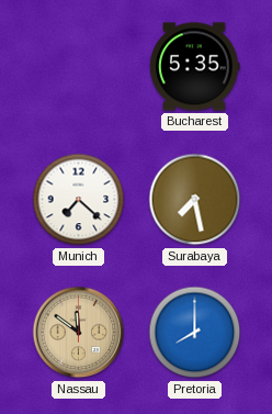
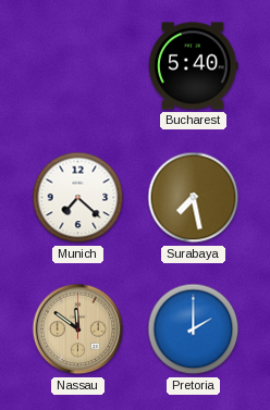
Bucharest: 5:35 -> 5:40
Pretoria: 8:00 -> 2:00
